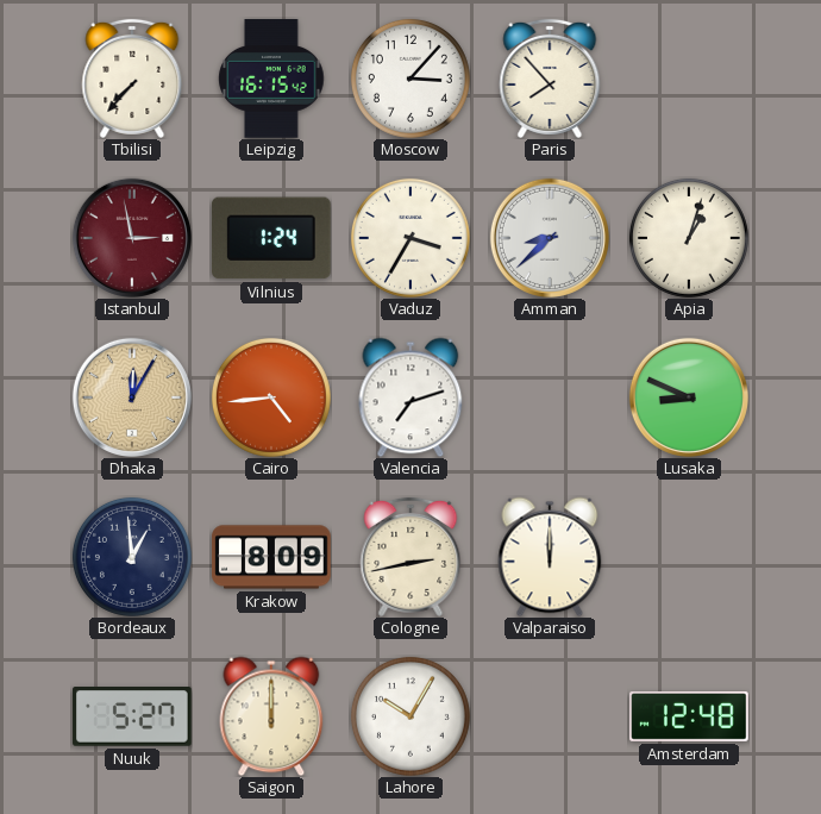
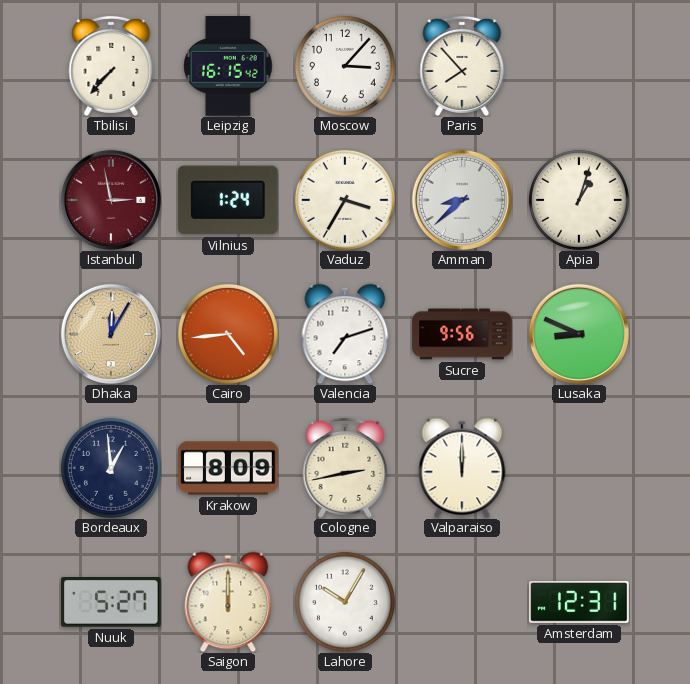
Sucre: none -> 9:56
Amsterdam: 12:48 -> 12:31
